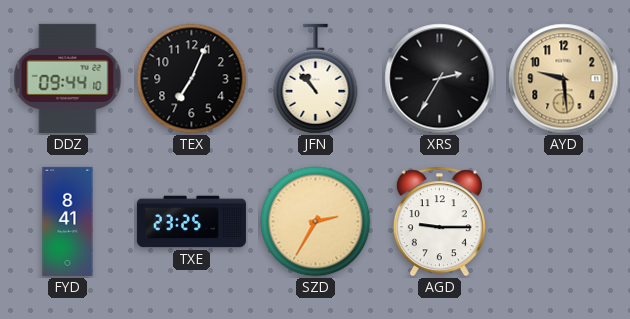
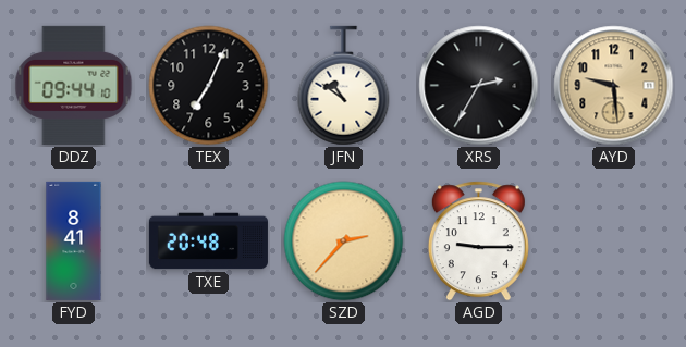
JFN: 10:53 -> 10:51
TXE: 23:25 -> 20:48
SZD: 2:35 -> 2:37
